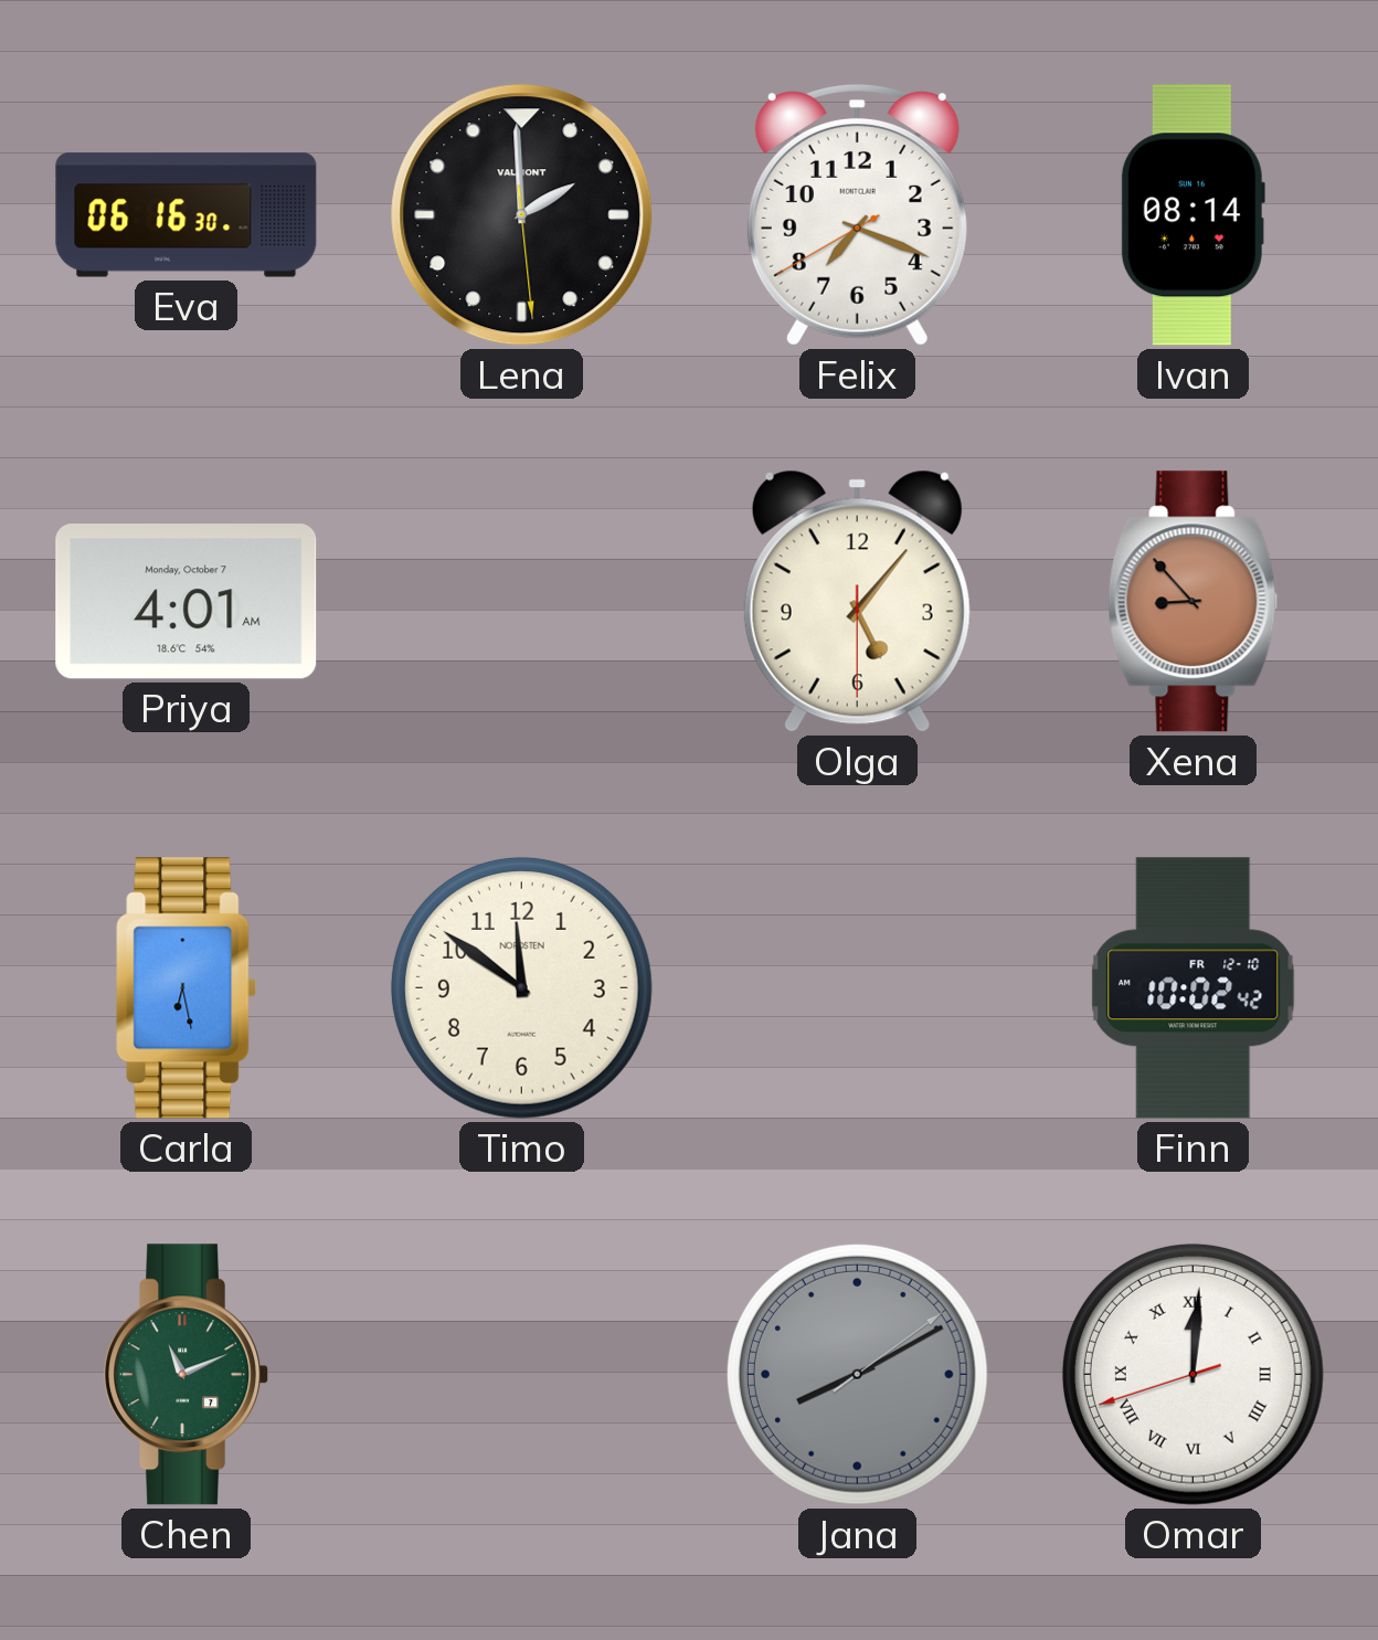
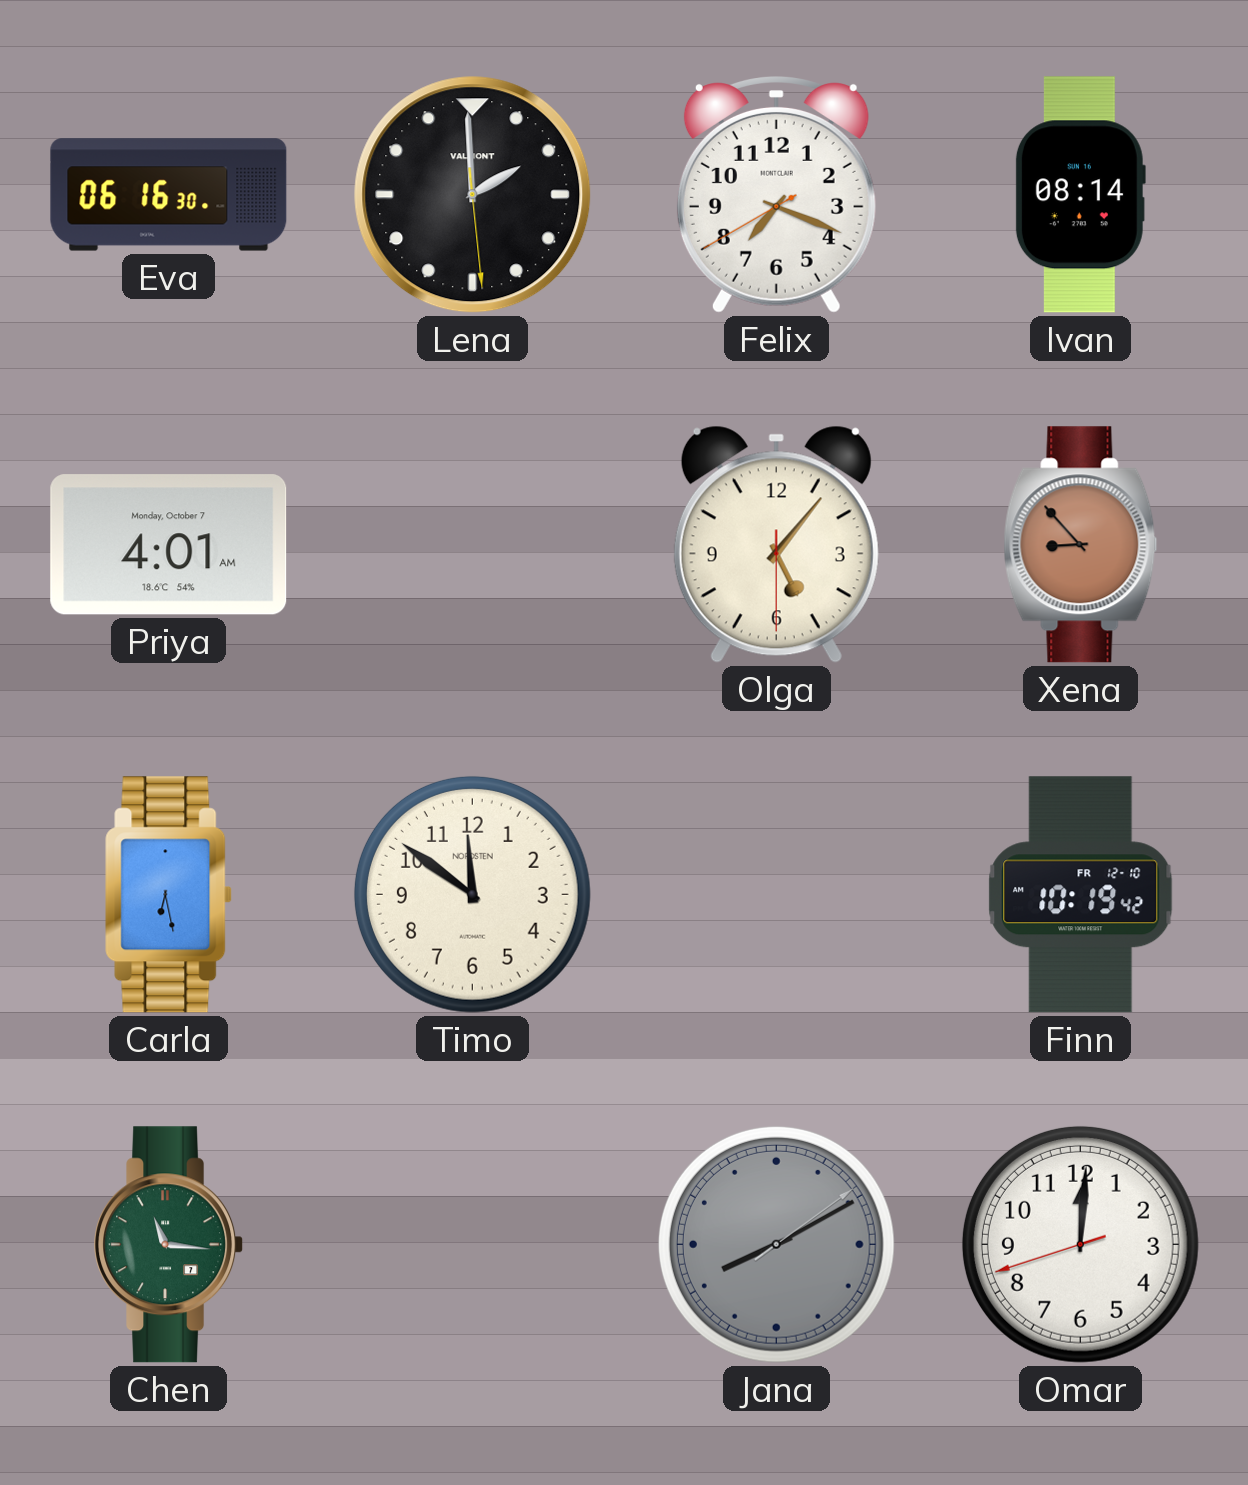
Finn: 10:02 -> 10:19
Chen: 11:11 -> 11:16
Omar numerals: Roman -> Arabic
